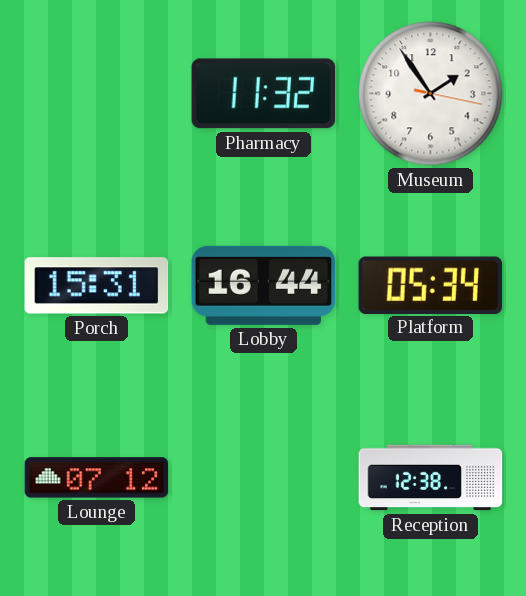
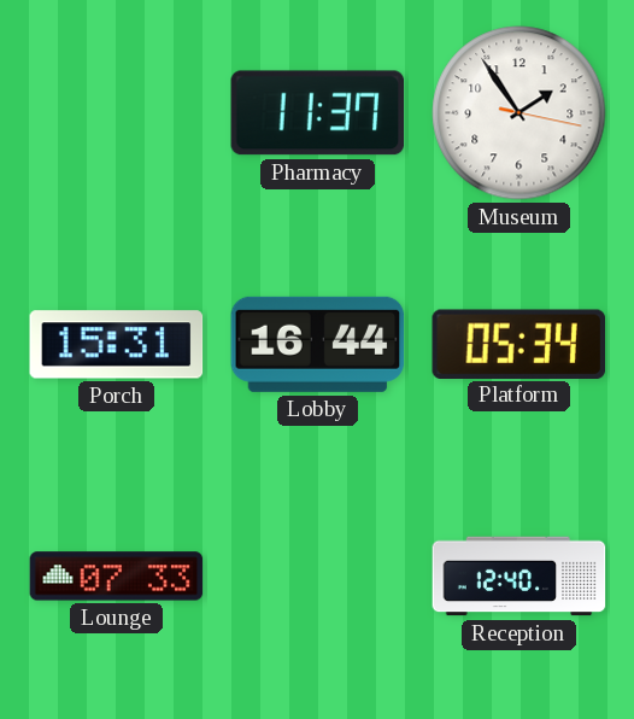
Pharmacy: 11:32 -> 11:37
Lounge: 07:12 -> 07:33
Reception: 12:38 -> 12:40
